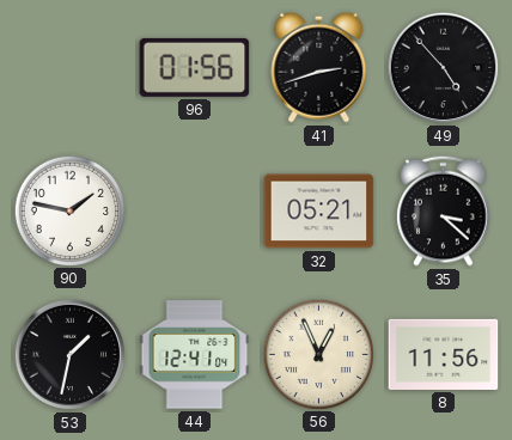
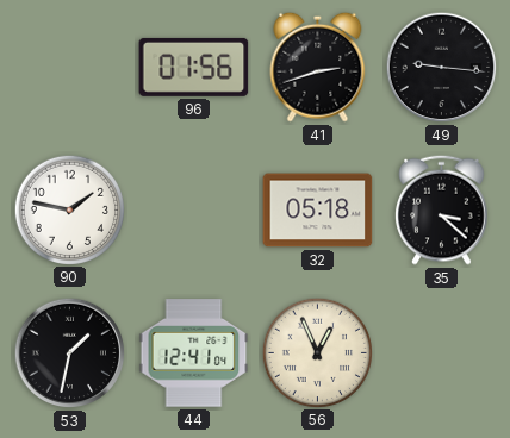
49: 4:53 -> 9:16
32: 05:21 -> 05:18
8: 11:56 -> none
